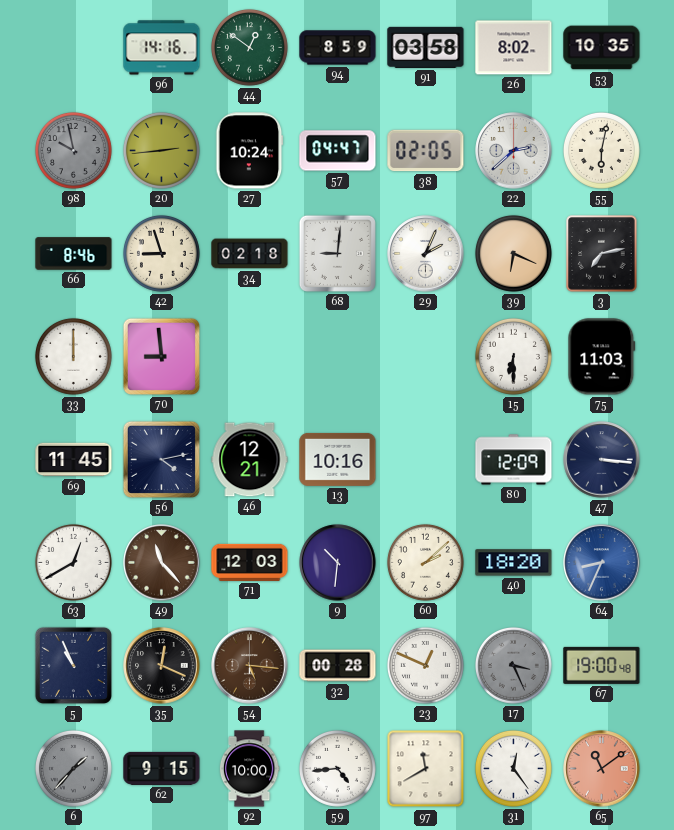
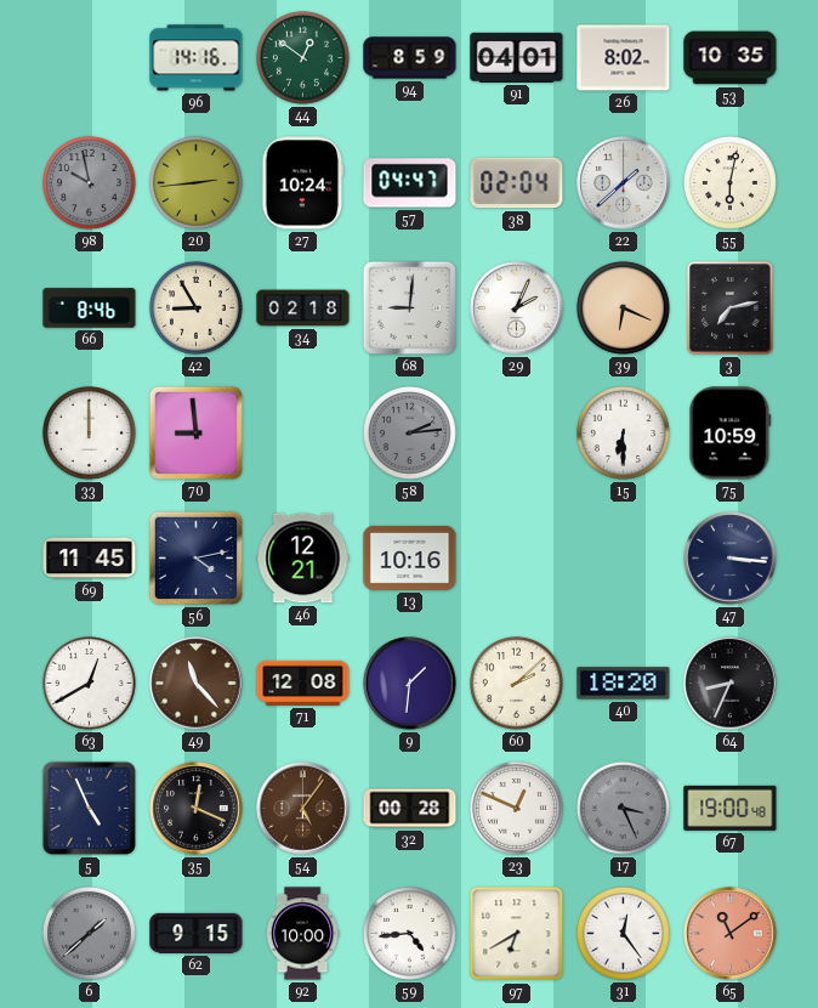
91: 03:58 -> 04:01
38: 02:05 -> 02:04
22: 2:38 -> 1:38
42: 8:57 -> 8:55
58: none -> 2:14
75: 11:03 -> 10:59
80: 12:09 -> none
71: 12:03 -> 12:08
9: 10:31 -> 1:31
64 dial: blue -> black
5: 10:56 -> 4:56
54: 5:16 -> 5:06
6: 1:37 -> 1:38
97: 11:40 -> 6:40
